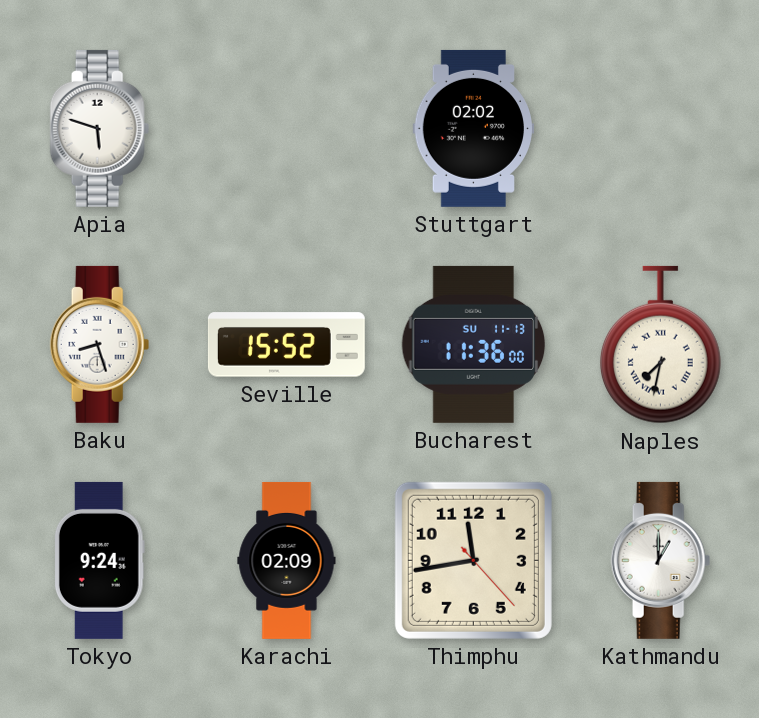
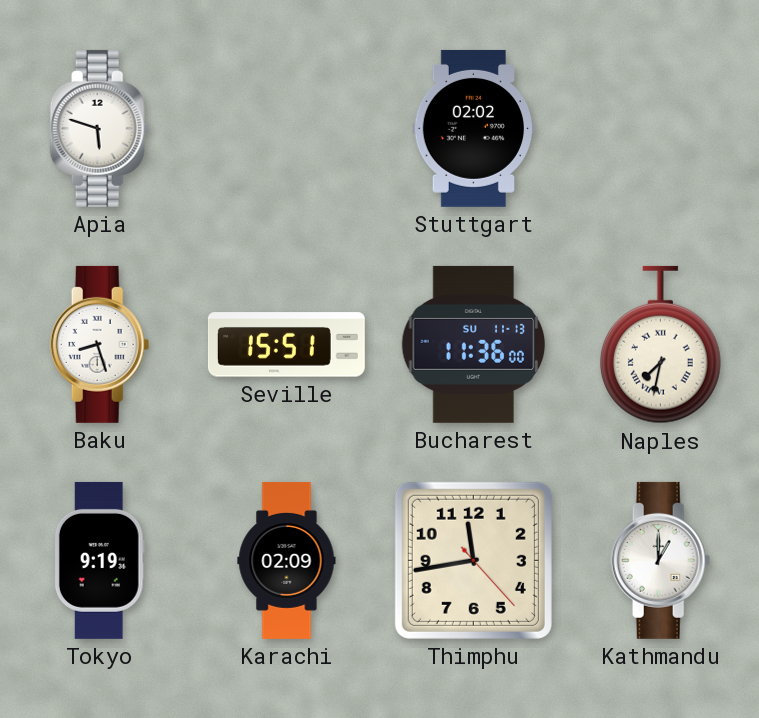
Seville: 15:52 -> 15:51
Tokyo: 9:24 -> 9:19
